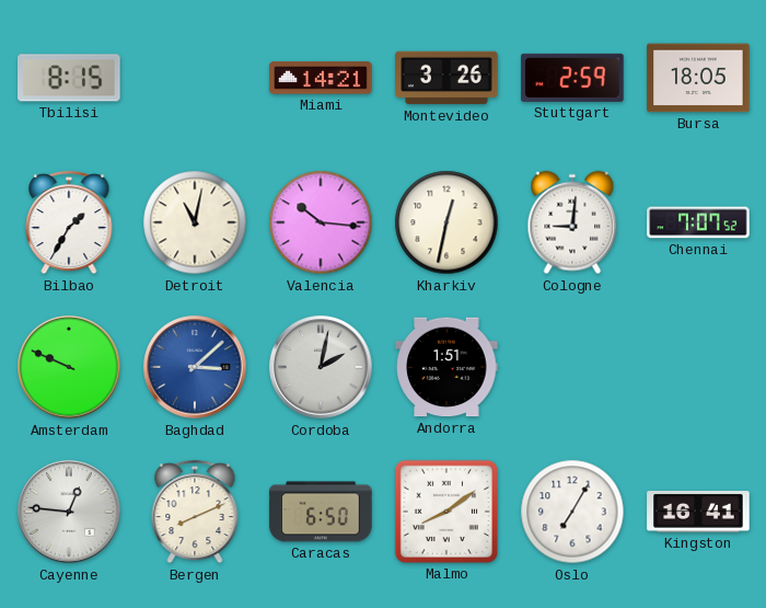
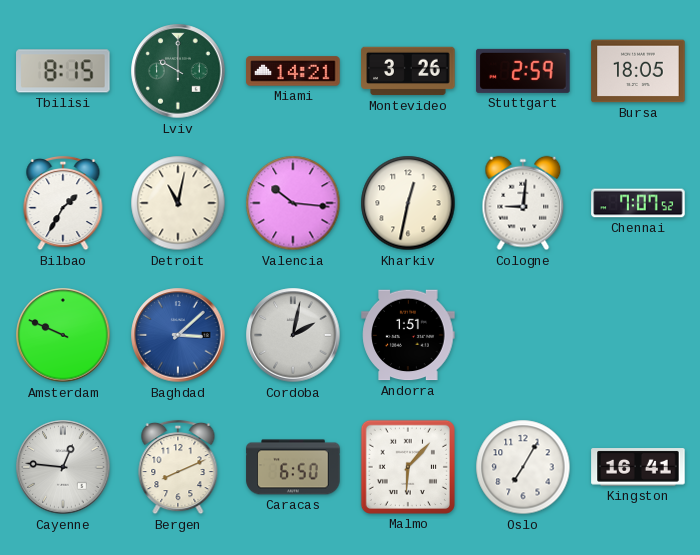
Lviv: none -> 10:00
Malmo: 8:09 -> 6:07
